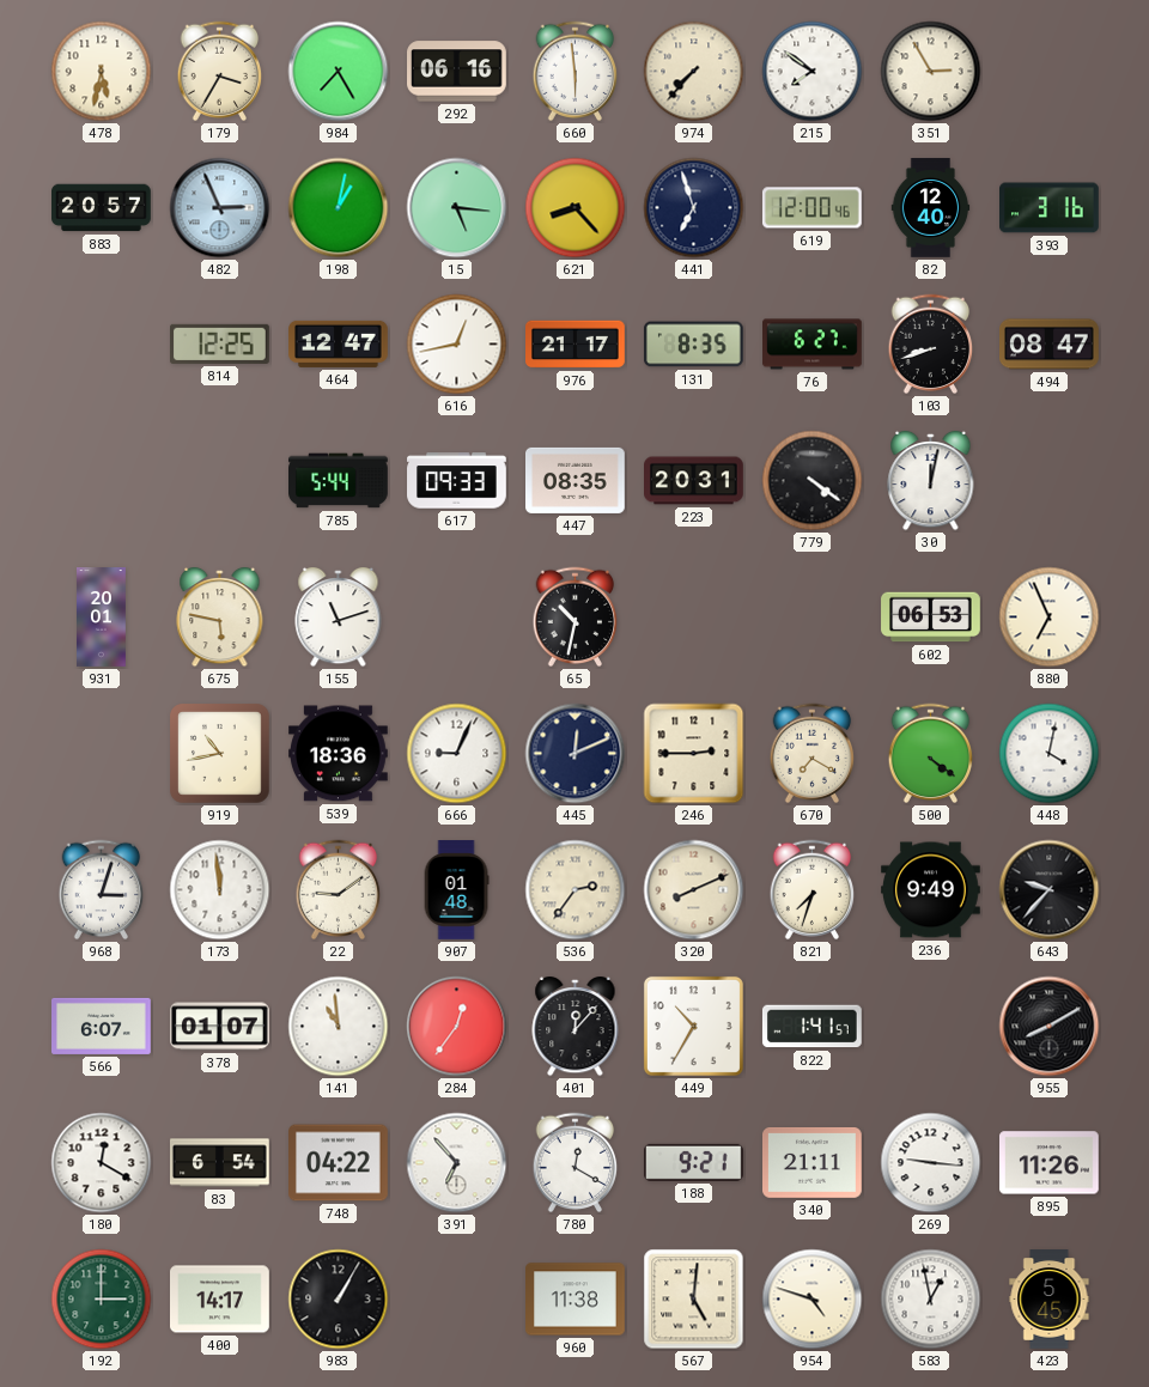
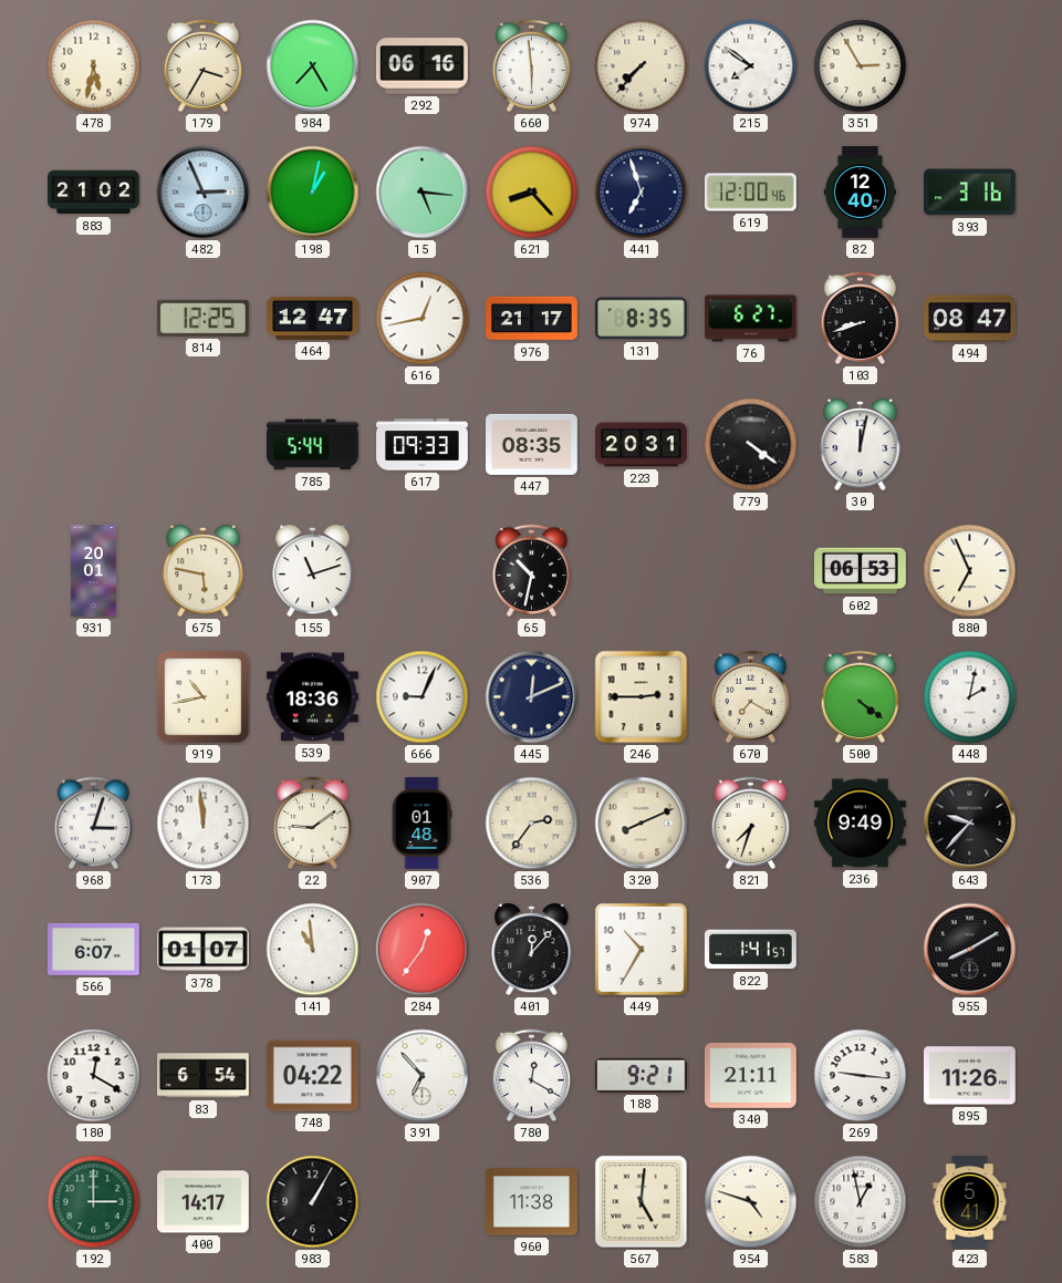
883: 20:57 -> 21:02
448: 4:02 -> 2:02
423: 5:45 -> 5:41
